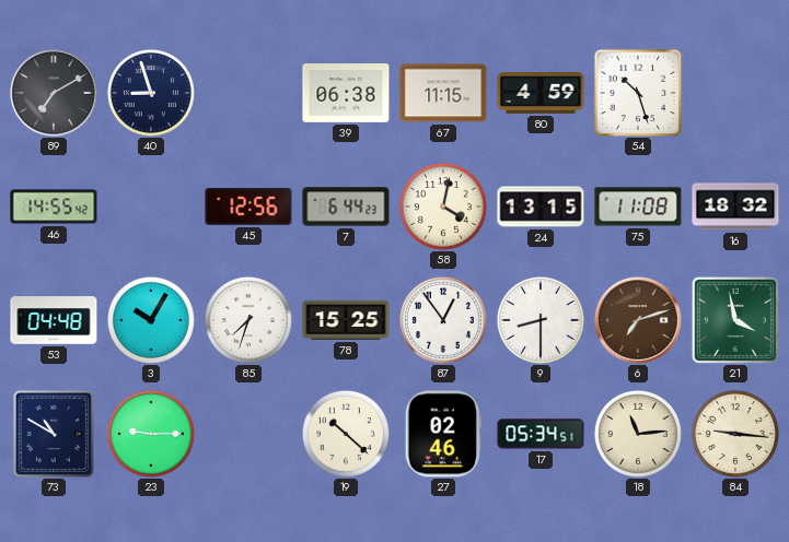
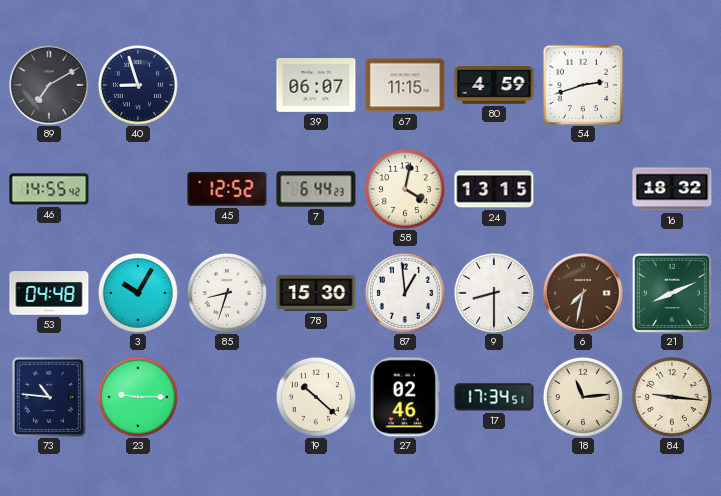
39: 06:38 -> 06:07
54: 10:27 -> 2:42
45: 12:56 -> 12:52
75: 11:08 -> none
85: 7:33 -> 8:33
78: 15:25 -> 15:30
87: 12:54 -> 12:59
6: 7:12 -> 7:32
21: 3:58 -> 8:11
73: 10:50 -> 10:46
17: 05:34 -> 17:34
